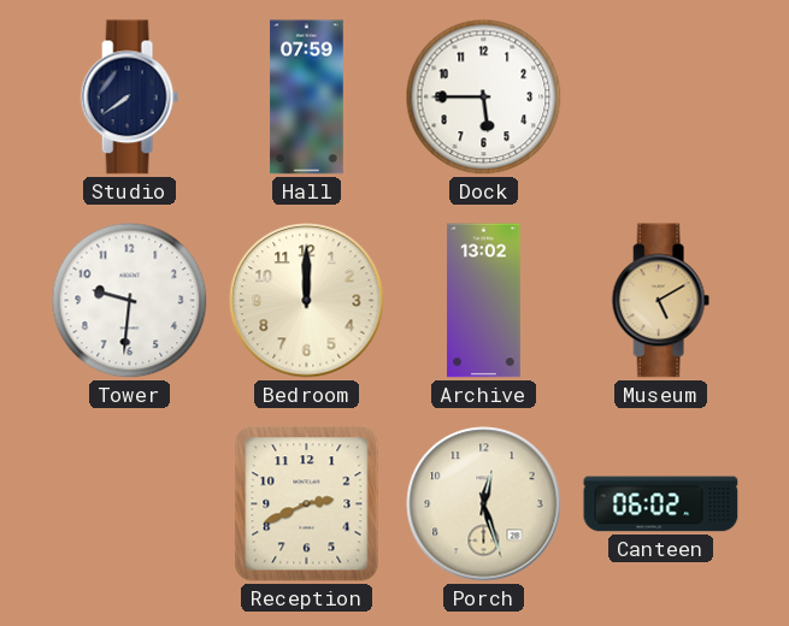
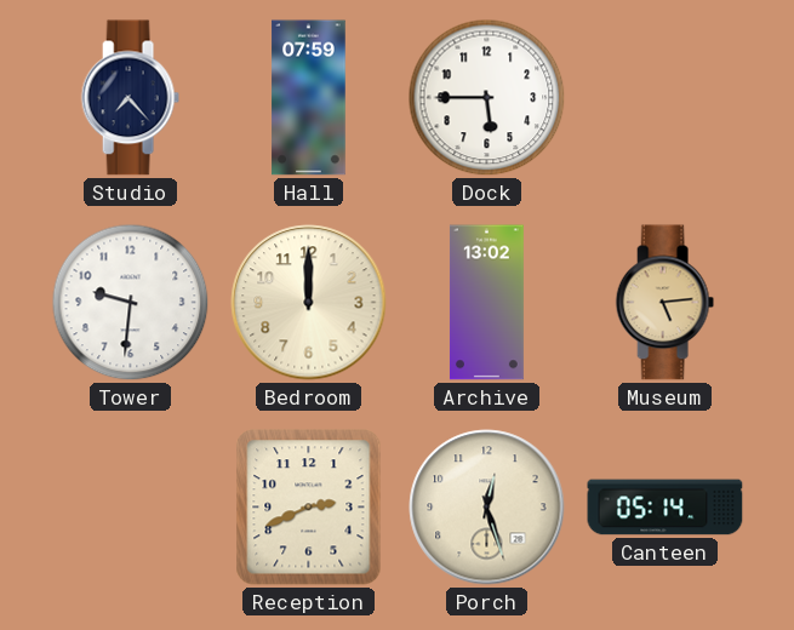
Studio: 7:39 -> 7:23
Museum: 5:10 -> 5:14
Canteen: 06:02 -> 05:14
